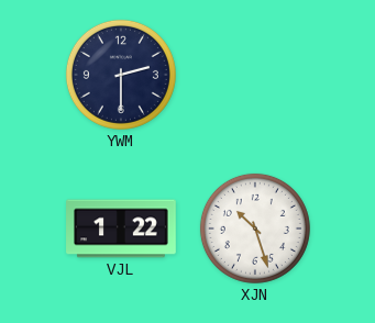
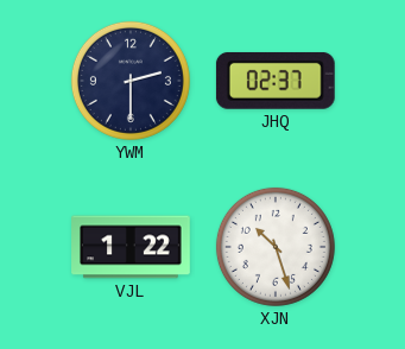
JHQ: none -> 02:37
